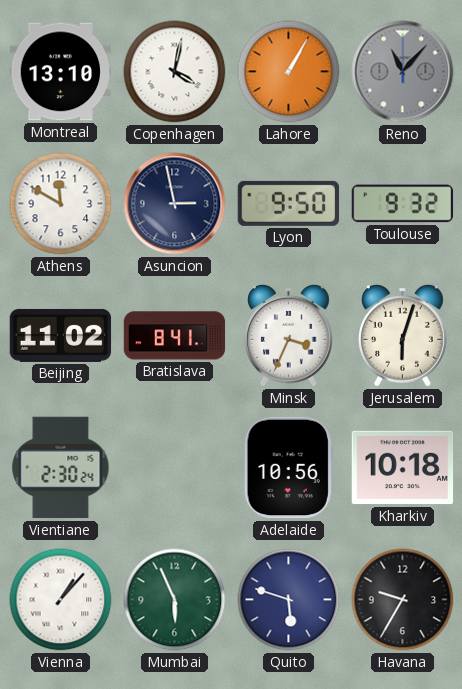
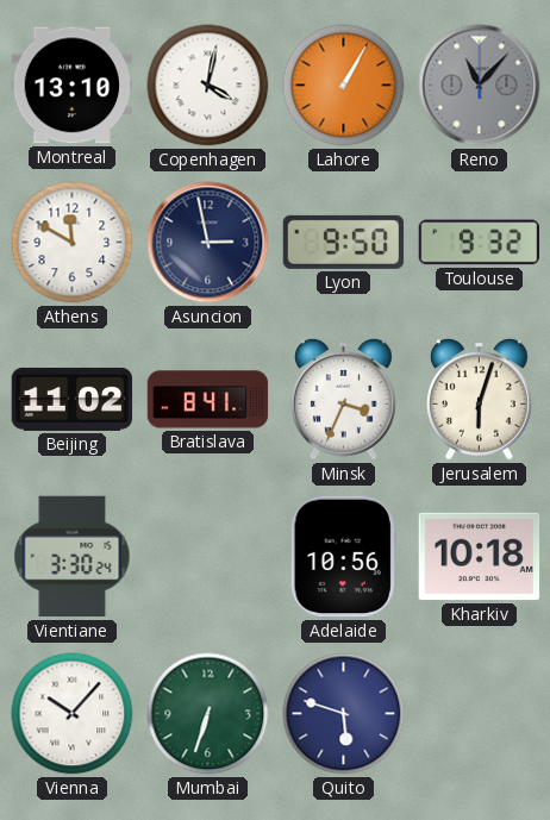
Vientiane: 2:30 -> 3:30
Vienna: 1:07 -> 10:07
Mumbai: 5:56 -> 6:33
Havana: 9:35 -> none
